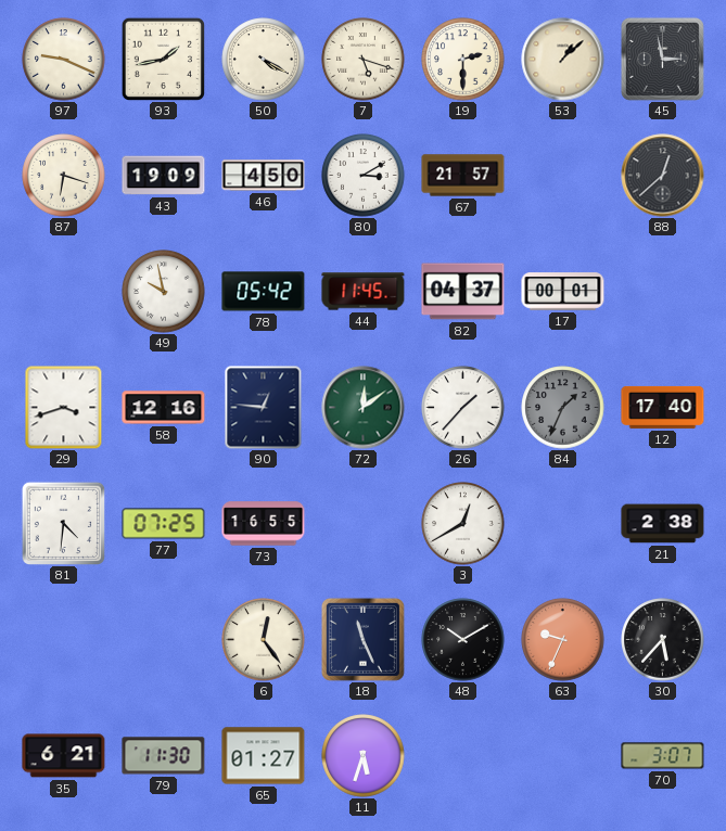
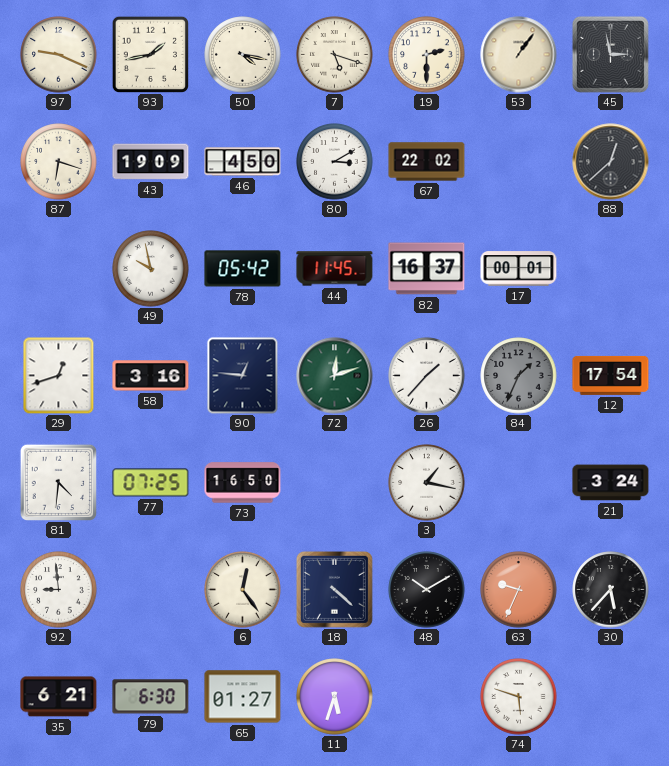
50: 4:20 -> 4:17
53: 1:08 -> 1:06
67: 21:57 -> 22:02
82: 04:37 -> 16:37
29: 3:42 -> 12:42
58: 12:16 -> 3:16
72: 12:09 -> 12:12
12: 17:40 -> 17:54
73: 16:55 -> 16:50
3: 12:40 -> 1:17
21: 2:38 -> 3:24
92: none -> 8:59
18: 11:26 -> 4:22
79: 11:30 -> 6:30
74: none -> 5:48
70: 3:07 -> none
